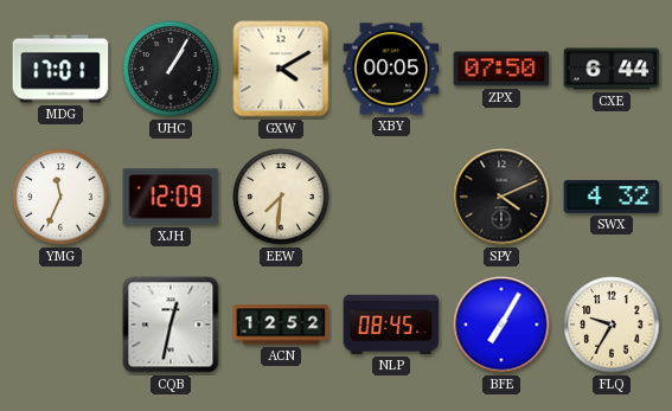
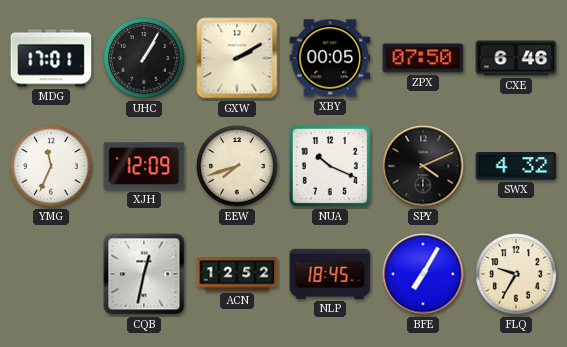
GXW: 4:10 -> 2:10
CXE: 6:44 -> 6:46
EEW: 7:31 -> 7:42
NUA: none -> 10:19
NLP: 08:45 -> 18:45
